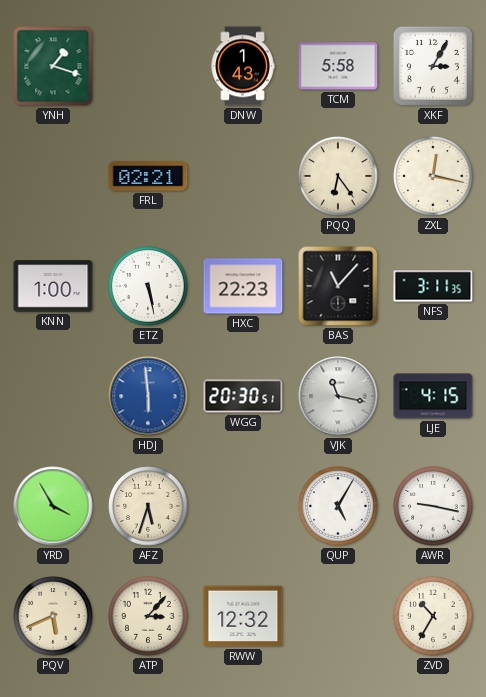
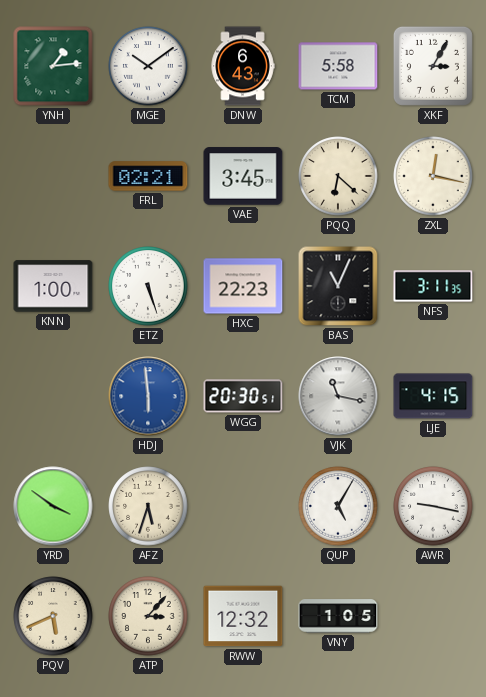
YNH: 1:18 -> 1:14
MGE: none -> 10:09
DNW: 1:43 -> 6:43
VAE: none -> 3:45
PQQ: 6:24 -> 6:22
ETZ: 5:28 -> 5:27
BAS: 11:07 -> 11:04
YRD: 3:55 -> 3:51
VNY: none -> 1:05
ZVD: 10:35 -> none
